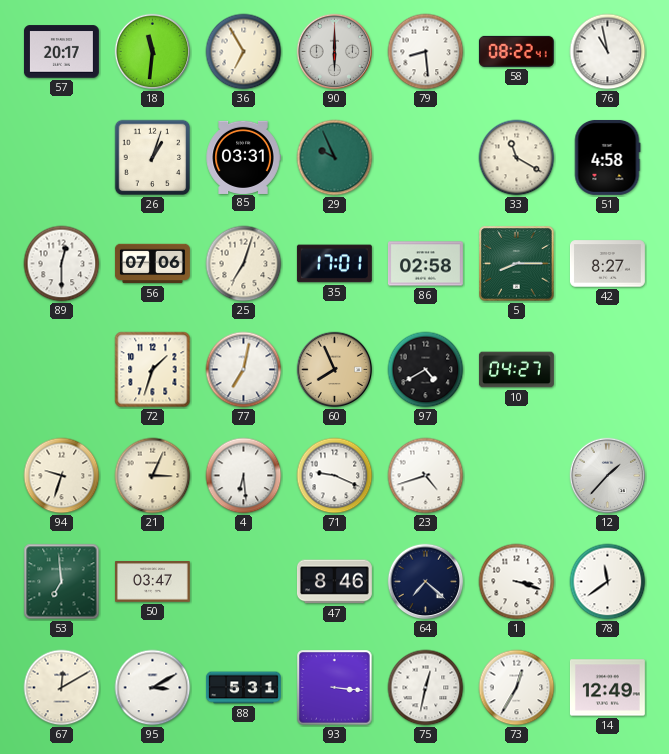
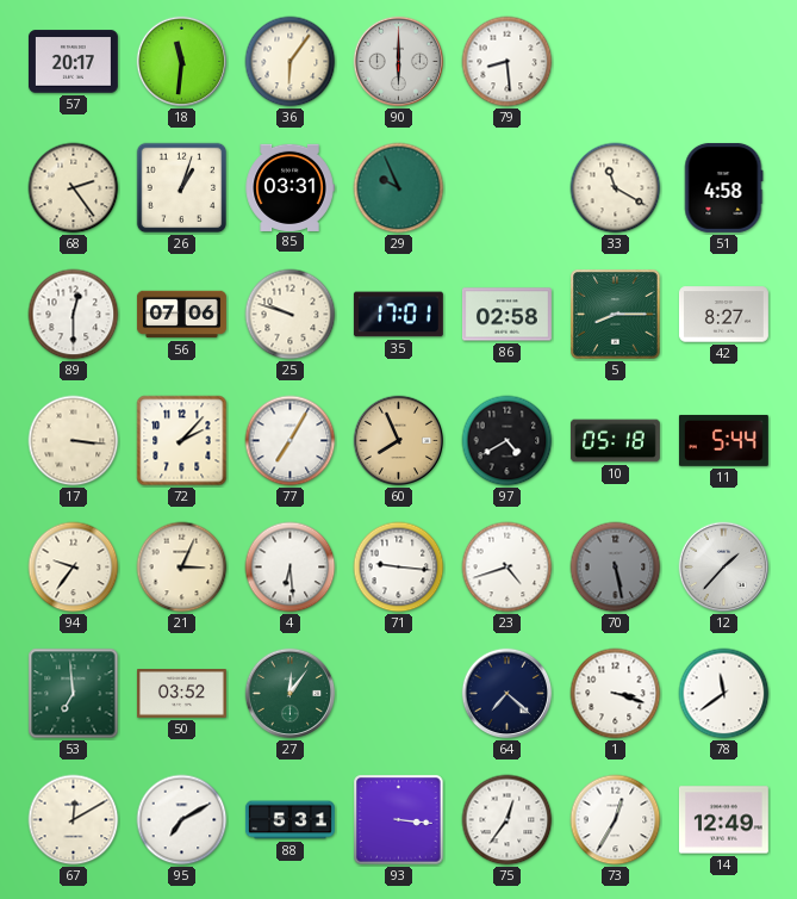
36: 6:55 -> 6:06
58: 08:22 -> none
76: 10:58 -> none
68: none -> 2:24
25: 7:03 -> 9:48
17: none -> 3:16
72: 1:33 -> 2:07
77: 7:02 -> 7:05
10: 04:27 -> 05:18
11: none -> 5:44
94: 9:33 -> 9:36
71: 9:19 -> 9:16
70: none -> 5:28
50: 03:47 -> 03:52
27: none -> 12:06
47: 8:46 -> none
95: 3:10 -> 7:10
75: 12:32 -> 12:36
